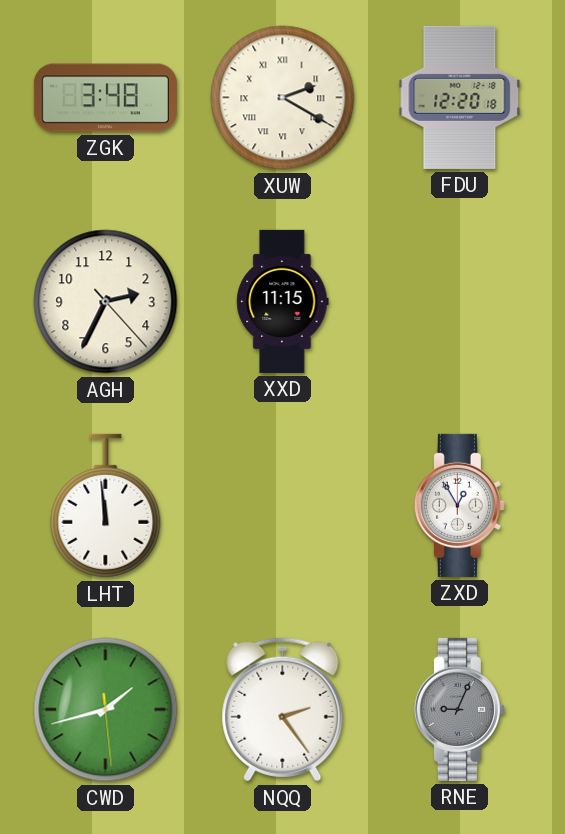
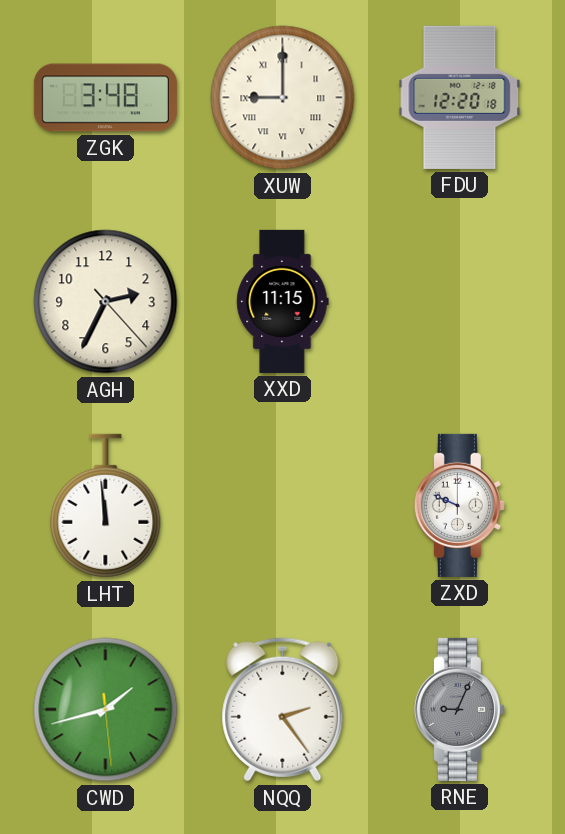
XUW: 2:20 -> 9:00
ZXD: 12:55 -> 9:49
